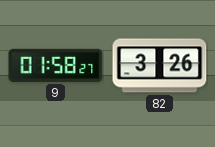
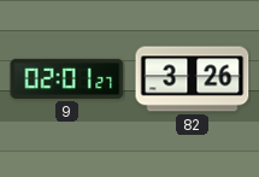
9: 01:58 -> 02:01
